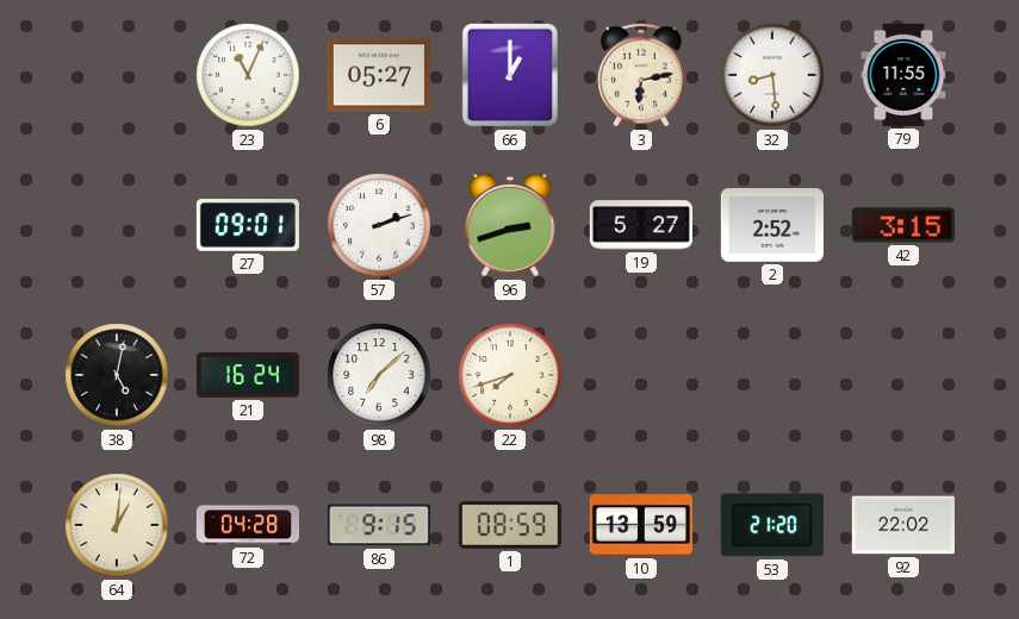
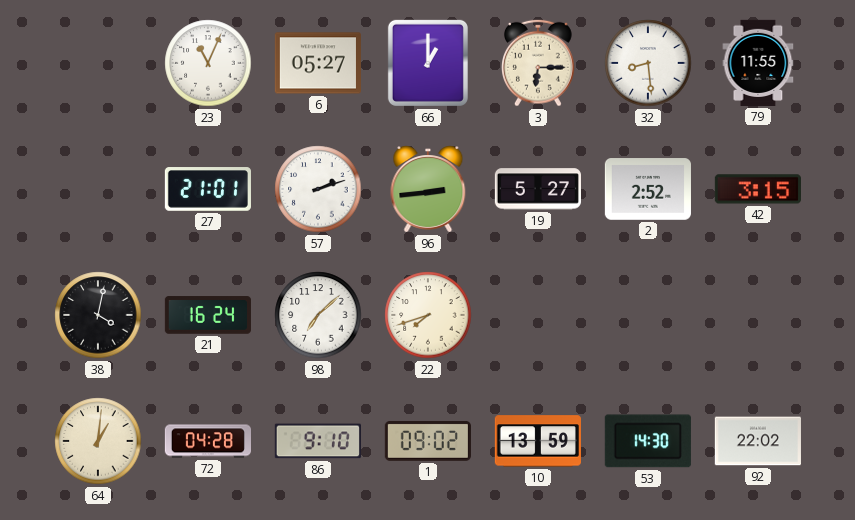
3: 6:13 -> 6:15
27: 09:01 -> 21:01
96: 2:42 -> 2:44
38: 5:02 -> 4:02
86: 9:15 -> 9:10
1: 08:59 -> 09:02
53: 21:20 -> 14:30
